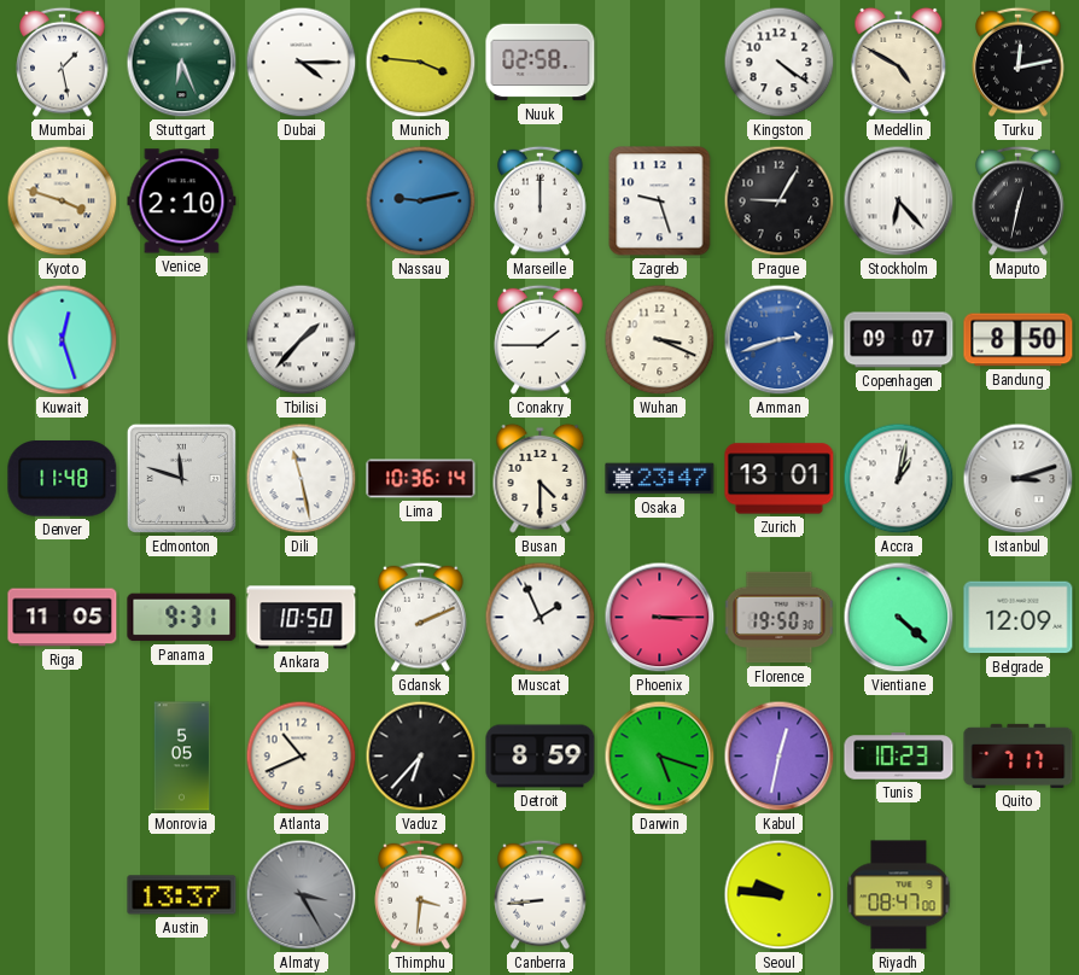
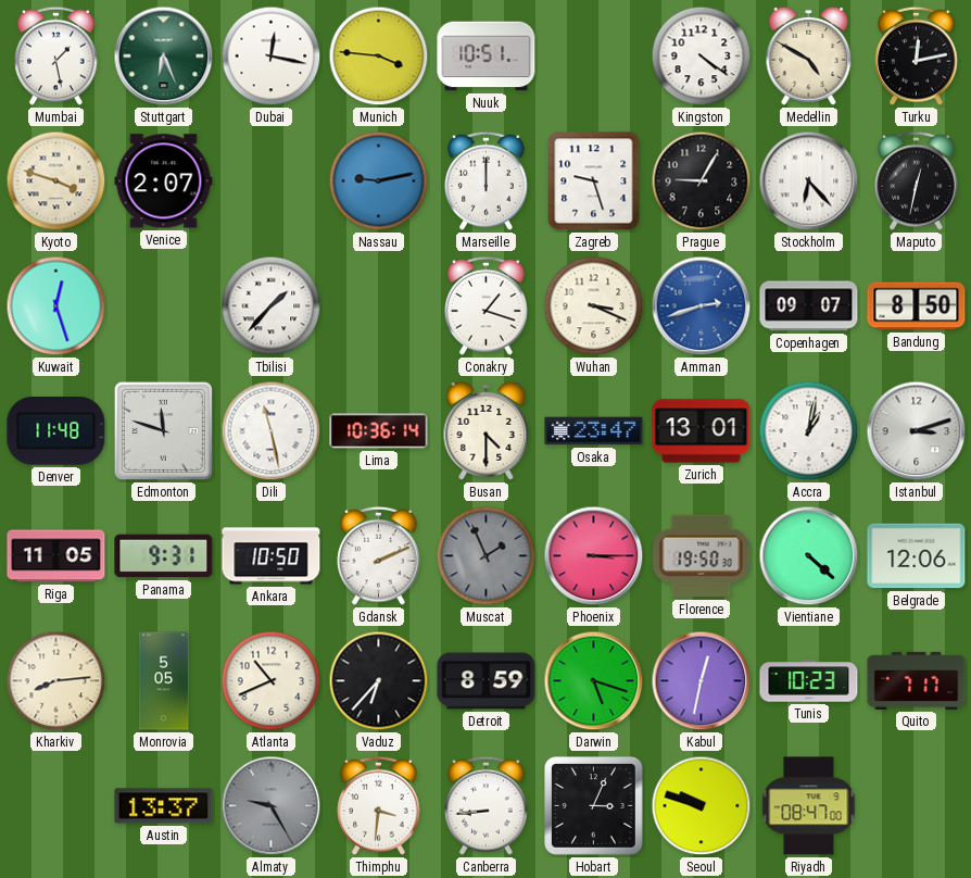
Dubai: 4:15 -> 12:17
Nuuk: 02:58 -> 10:51
Venice: 2:10 -> 2:07
Conakry: 1:45 -> 1:18
Muscat dial: white -> grey
Belgrade: 12:09 -> 12:06
Kharkiv: none -> 8:14
Almaty: 3:25 -> 9:25
Hobart: none -> 3:04
Seoul: 9:46 -> 9:48
